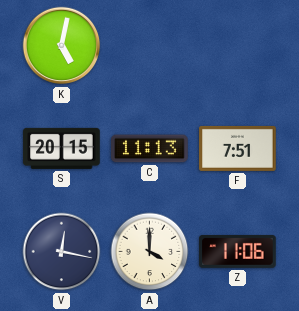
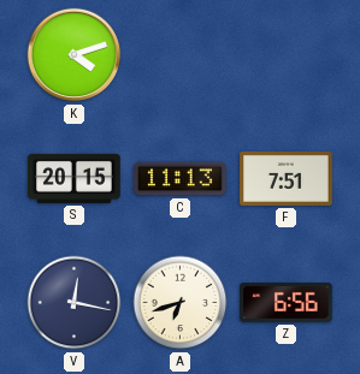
K: 5:02 -> 4:12
A: 4:00 -> 6:42
Z: 11:06 -> 6:56
